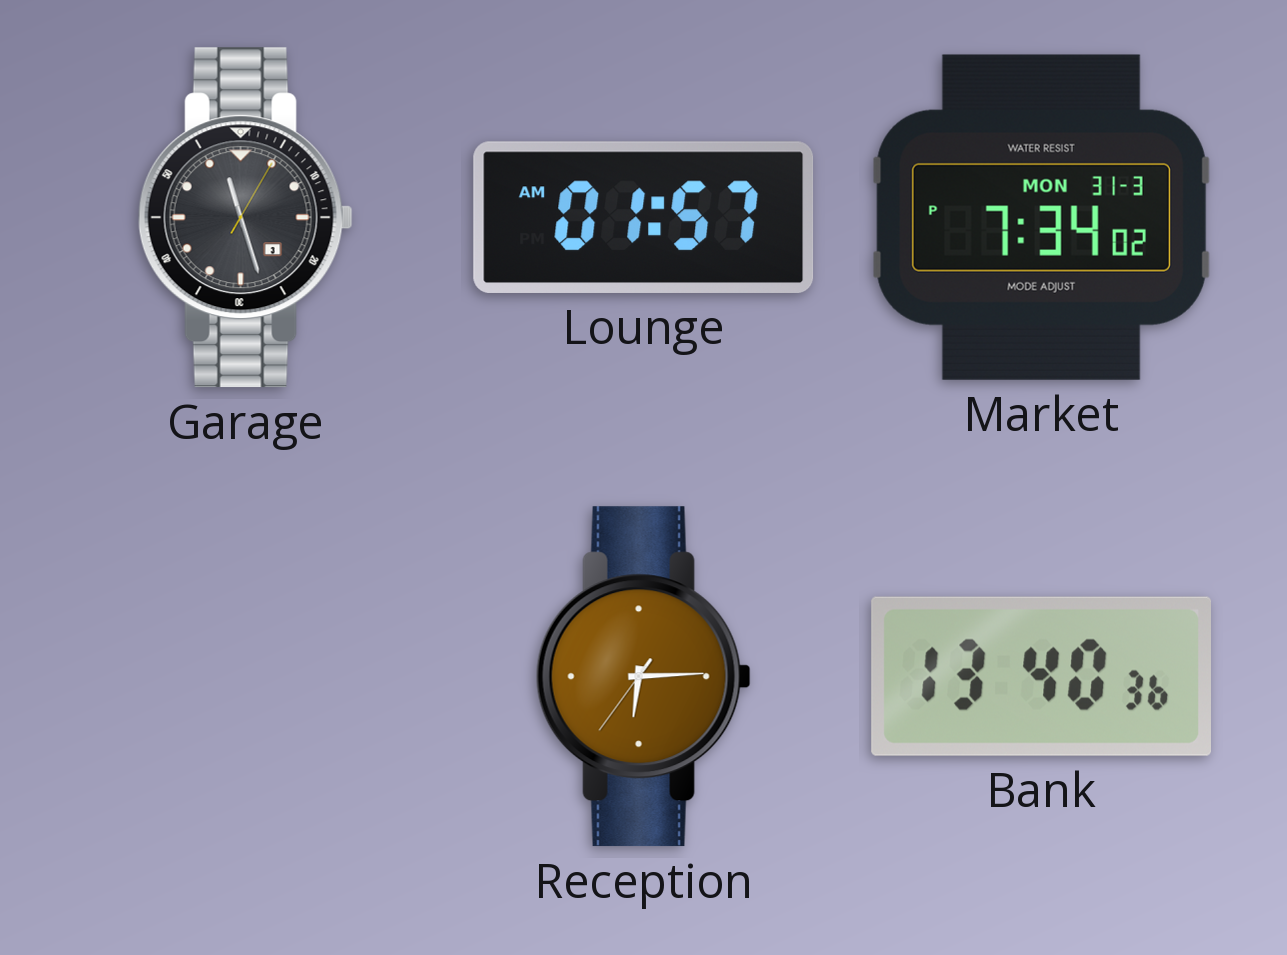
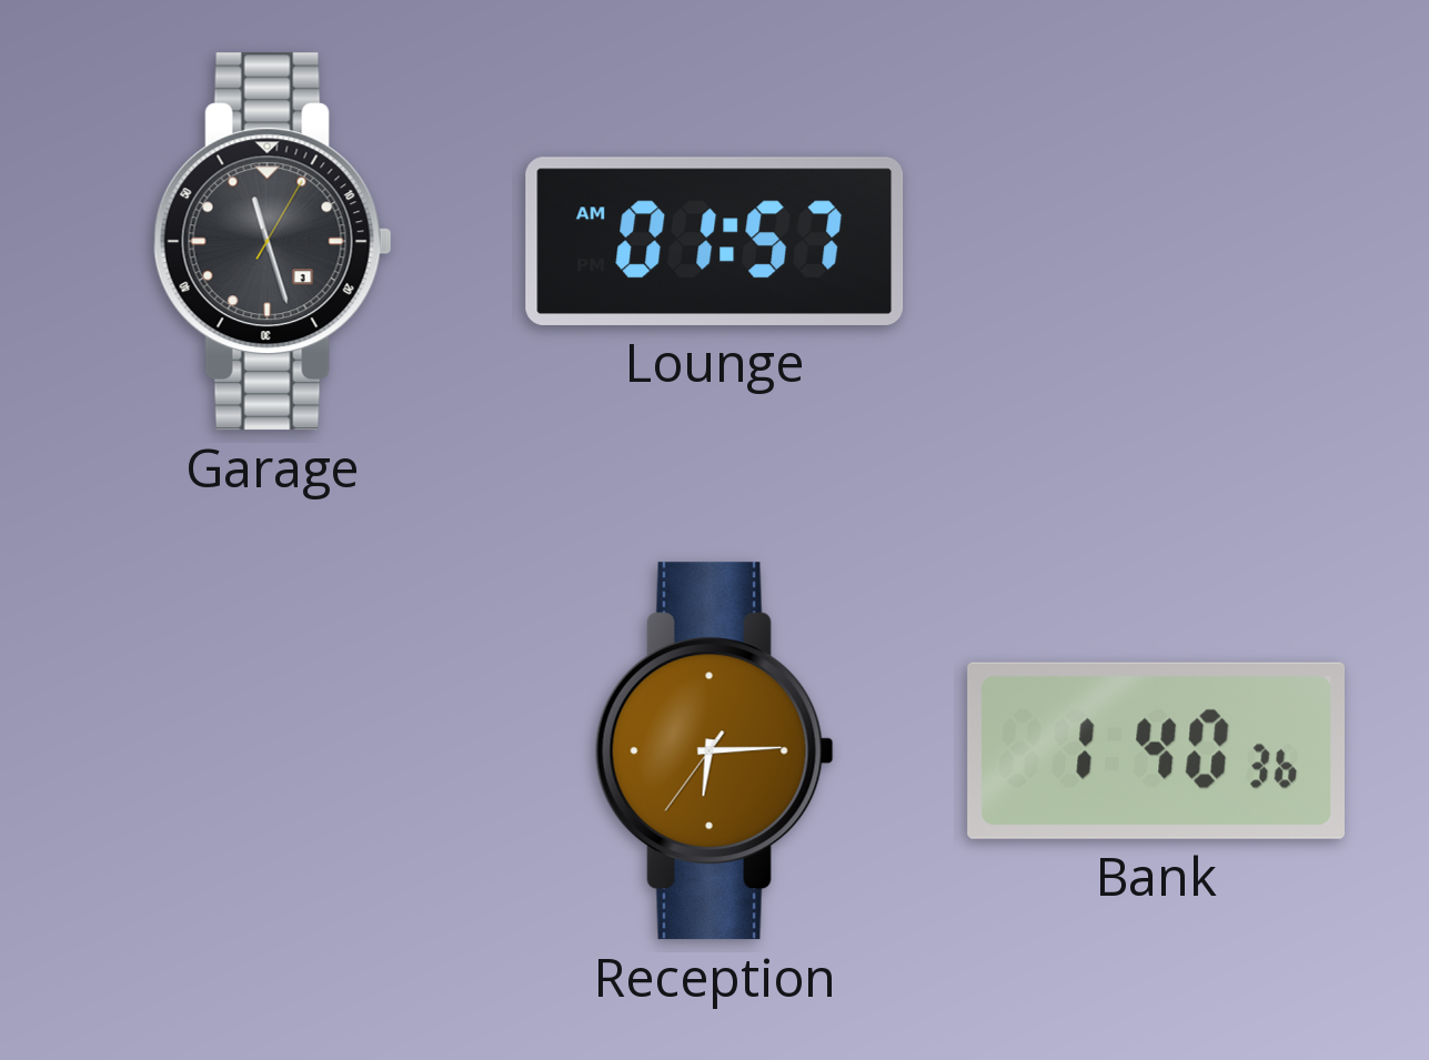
Market: 7:34 -> none
Bank: 13:40 -> 1:40
